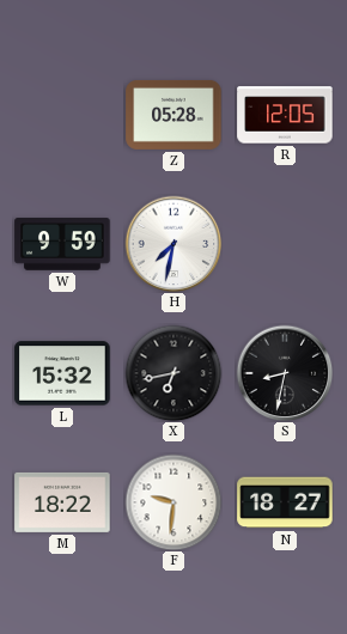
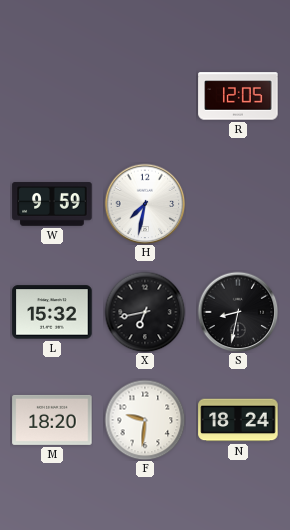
Z: 05:28 -> none
M: 18:22 -> 18:20
N: 18:27 -> 18:24
